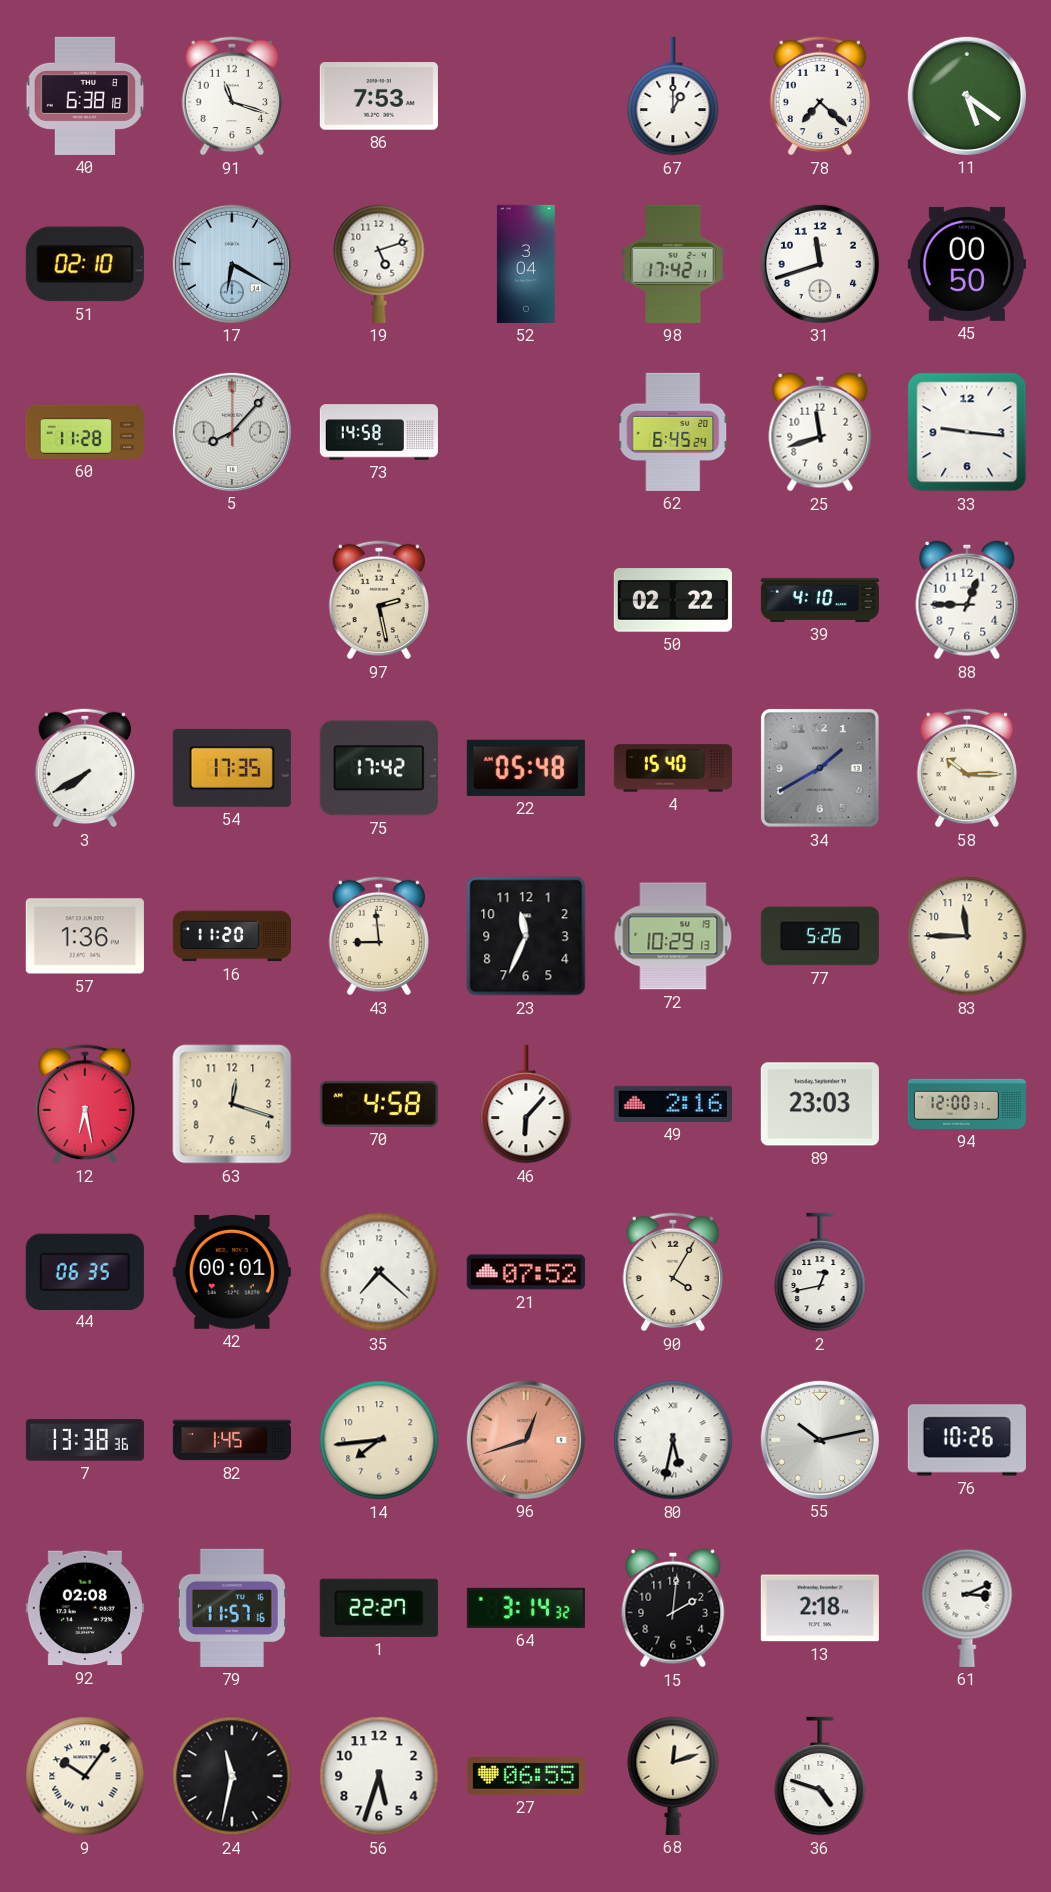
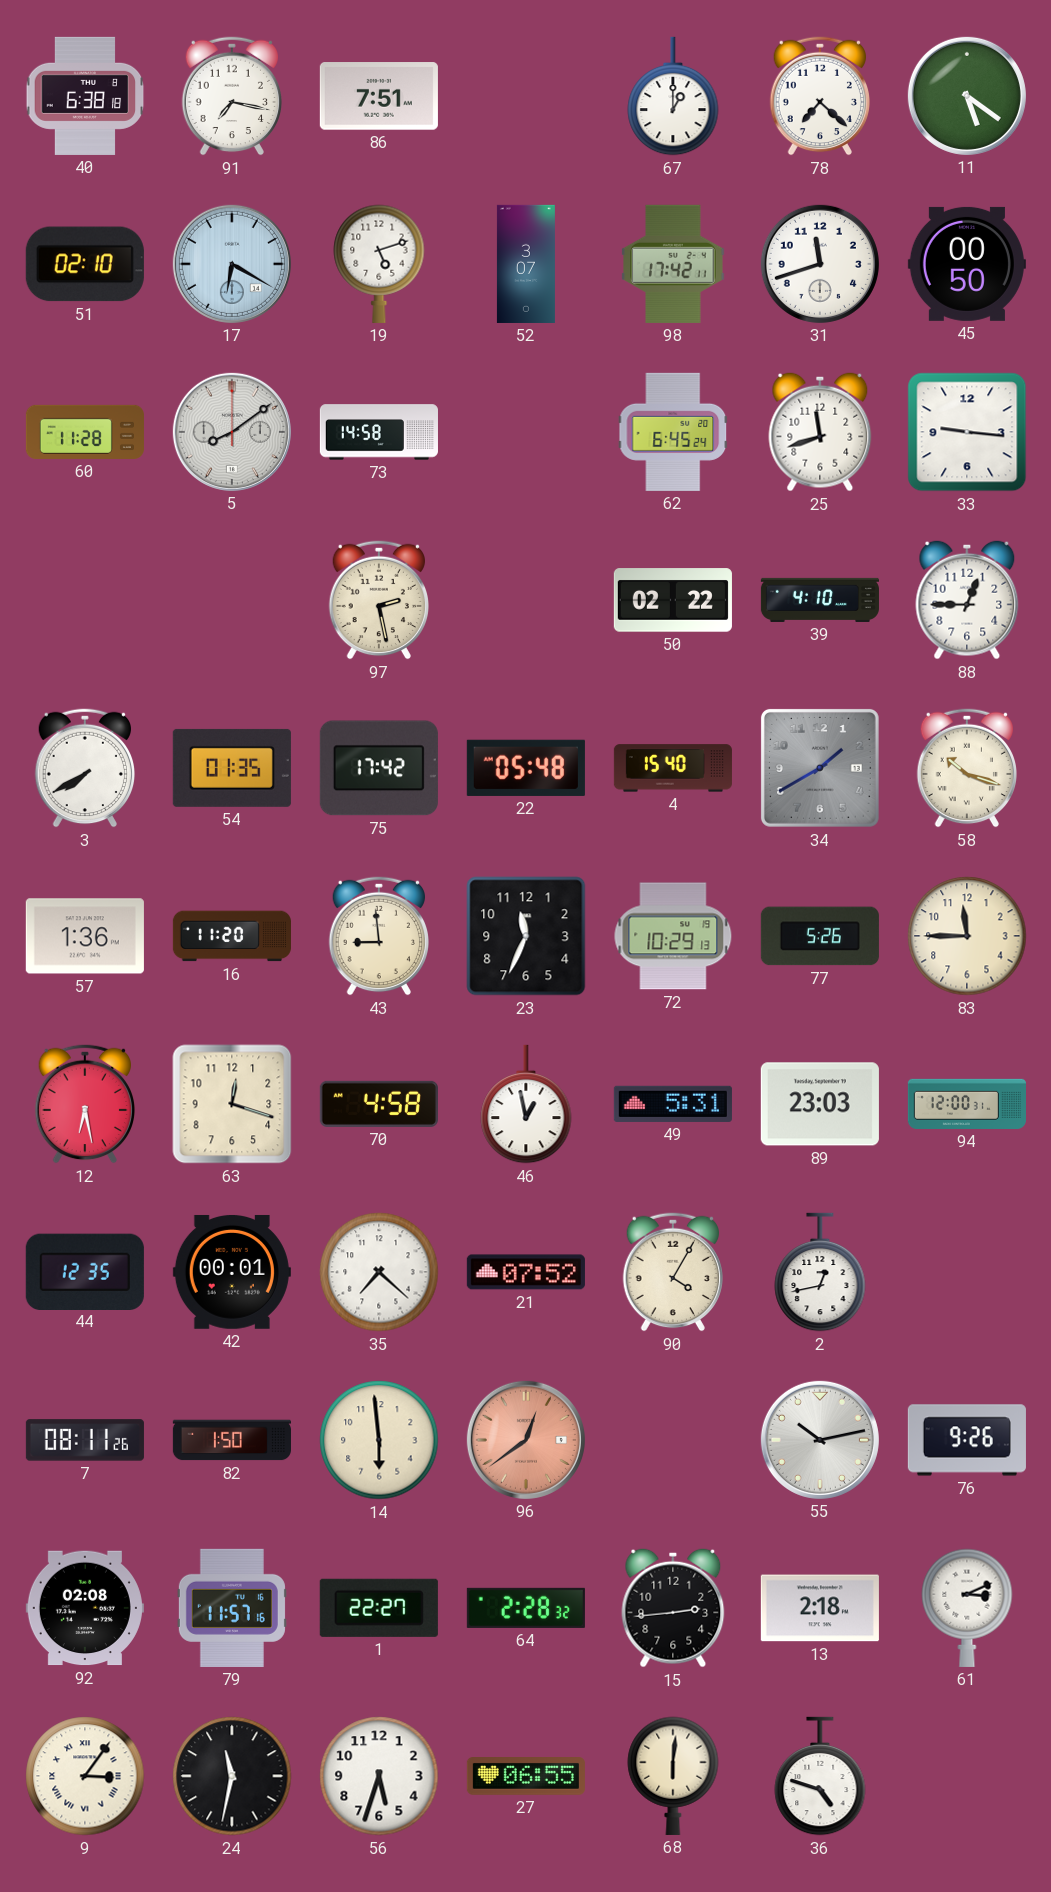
91: 11:18 -> 7:17
86: 7:53 -> 7:51
52: 3:04 -> 3:07
5: 8:07 -> 8:09
54: 17:35 -> 01:35
58: 10:15 -> 10:18
46: 6:07 -> 12:58
49: 2:16 -> 5:31
44: 06:35 -> 12:35
7: 13:38 -> 08:11
82: 1:45 -> 1:50
14: 7:44 -> 5:59
96: 12:42 -> 12:39
80: 5:32 -> none
76: 10:26 -> 9:26
64: 3:14 -> 2:28
15: 2:01 -> 2:44
9: 10:06 -> 3:06
68: 12:12 -> 6:01
